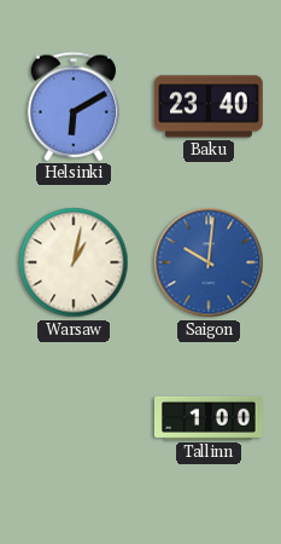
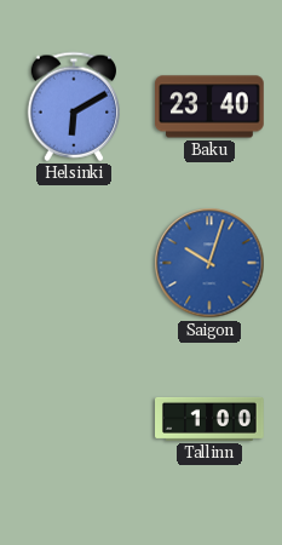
Warsaw: 1:02 -> none
Saigon: 10:01 -> 10:03
